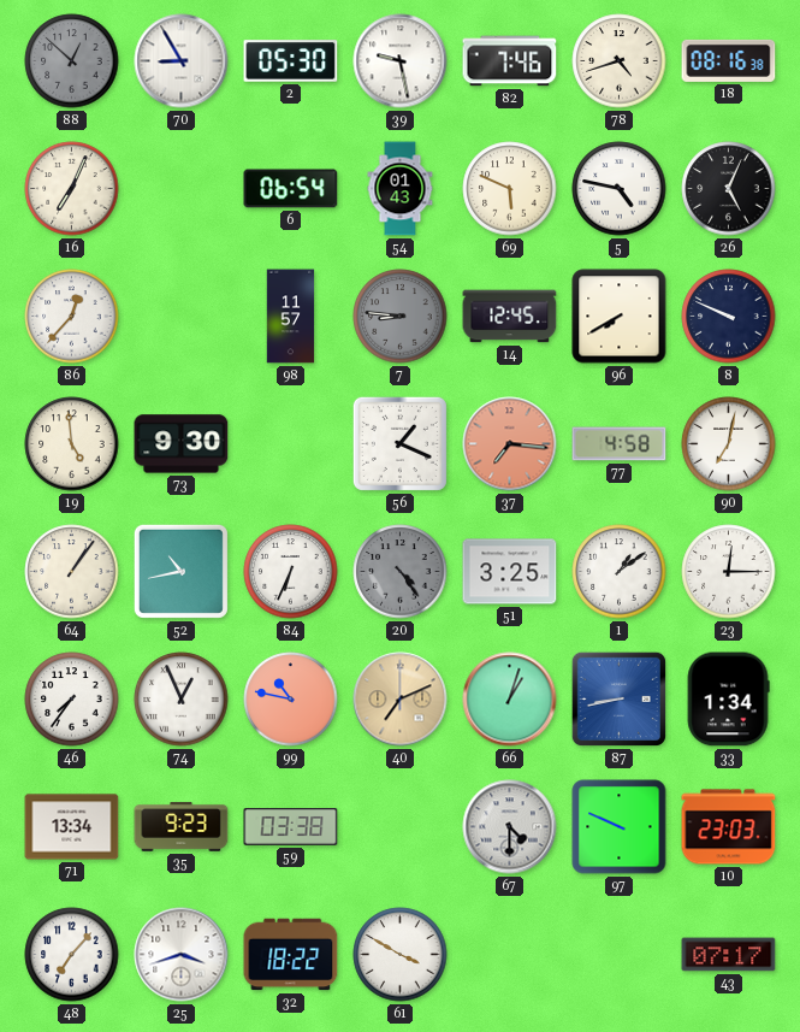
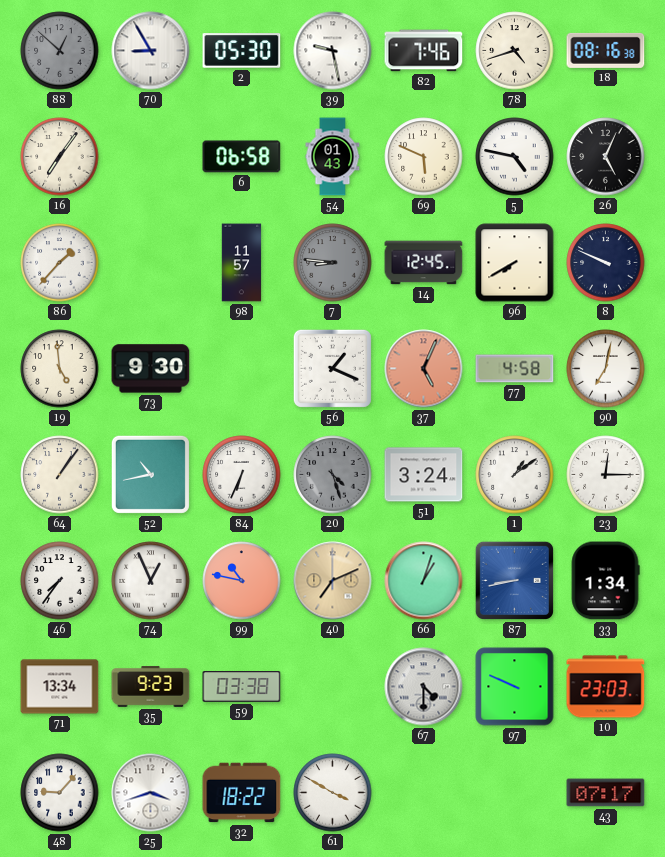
16: 7:04 -> 7:06
6: 06:54 -> 06:58
86: 12:37 -> 1:37
37: 7:16 -> 5:04
20: 4:24 -> 4:27
51: 3:25 -> 3:24
48: 7:07 -> 9:07
